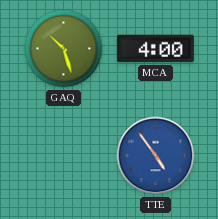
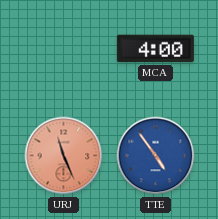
GAQ: 10:27 -> none
URJ: none -> 11:26
